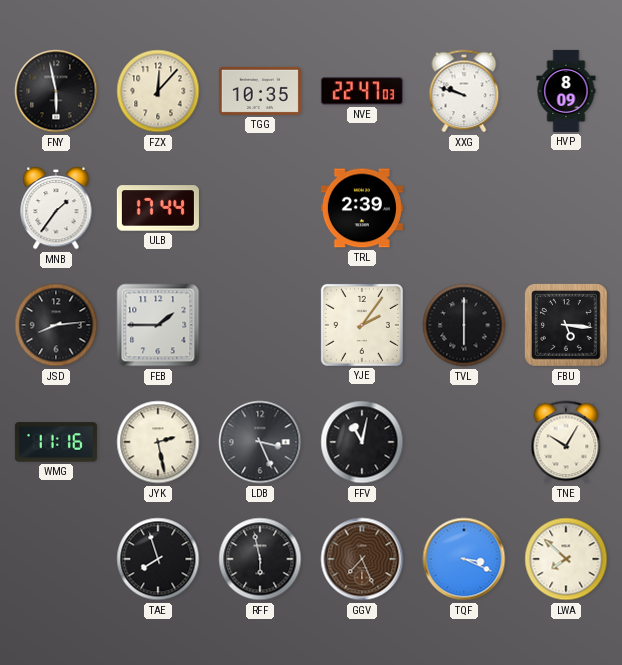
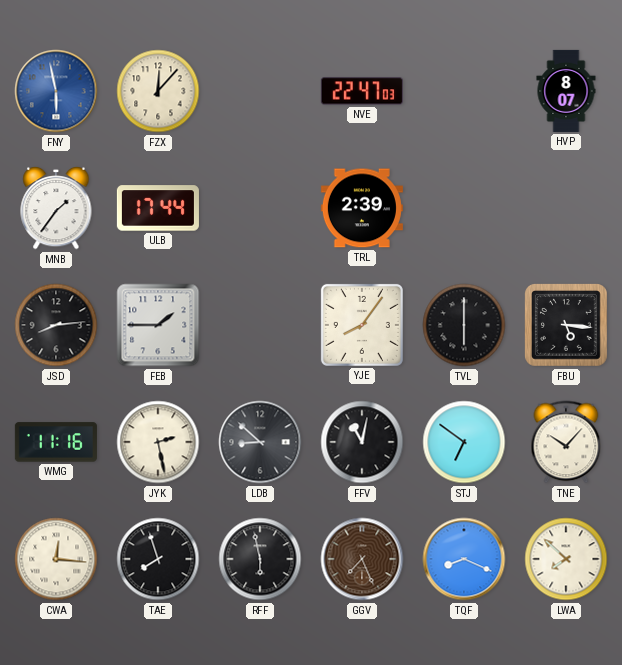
FNY dial: black -> blue
TGG: 10:35 -> none
XXG: 9:48 -> none
HVP: 8:09 -> 8:07
YJE: 2:06 -> 8:06
LDB: 3:26 -> 8:52
STJ: none -> 6:51
TNE: 10:05 -> 10:07
CWA: none -> 12:16
TQF: 3:19 -> 8:19
